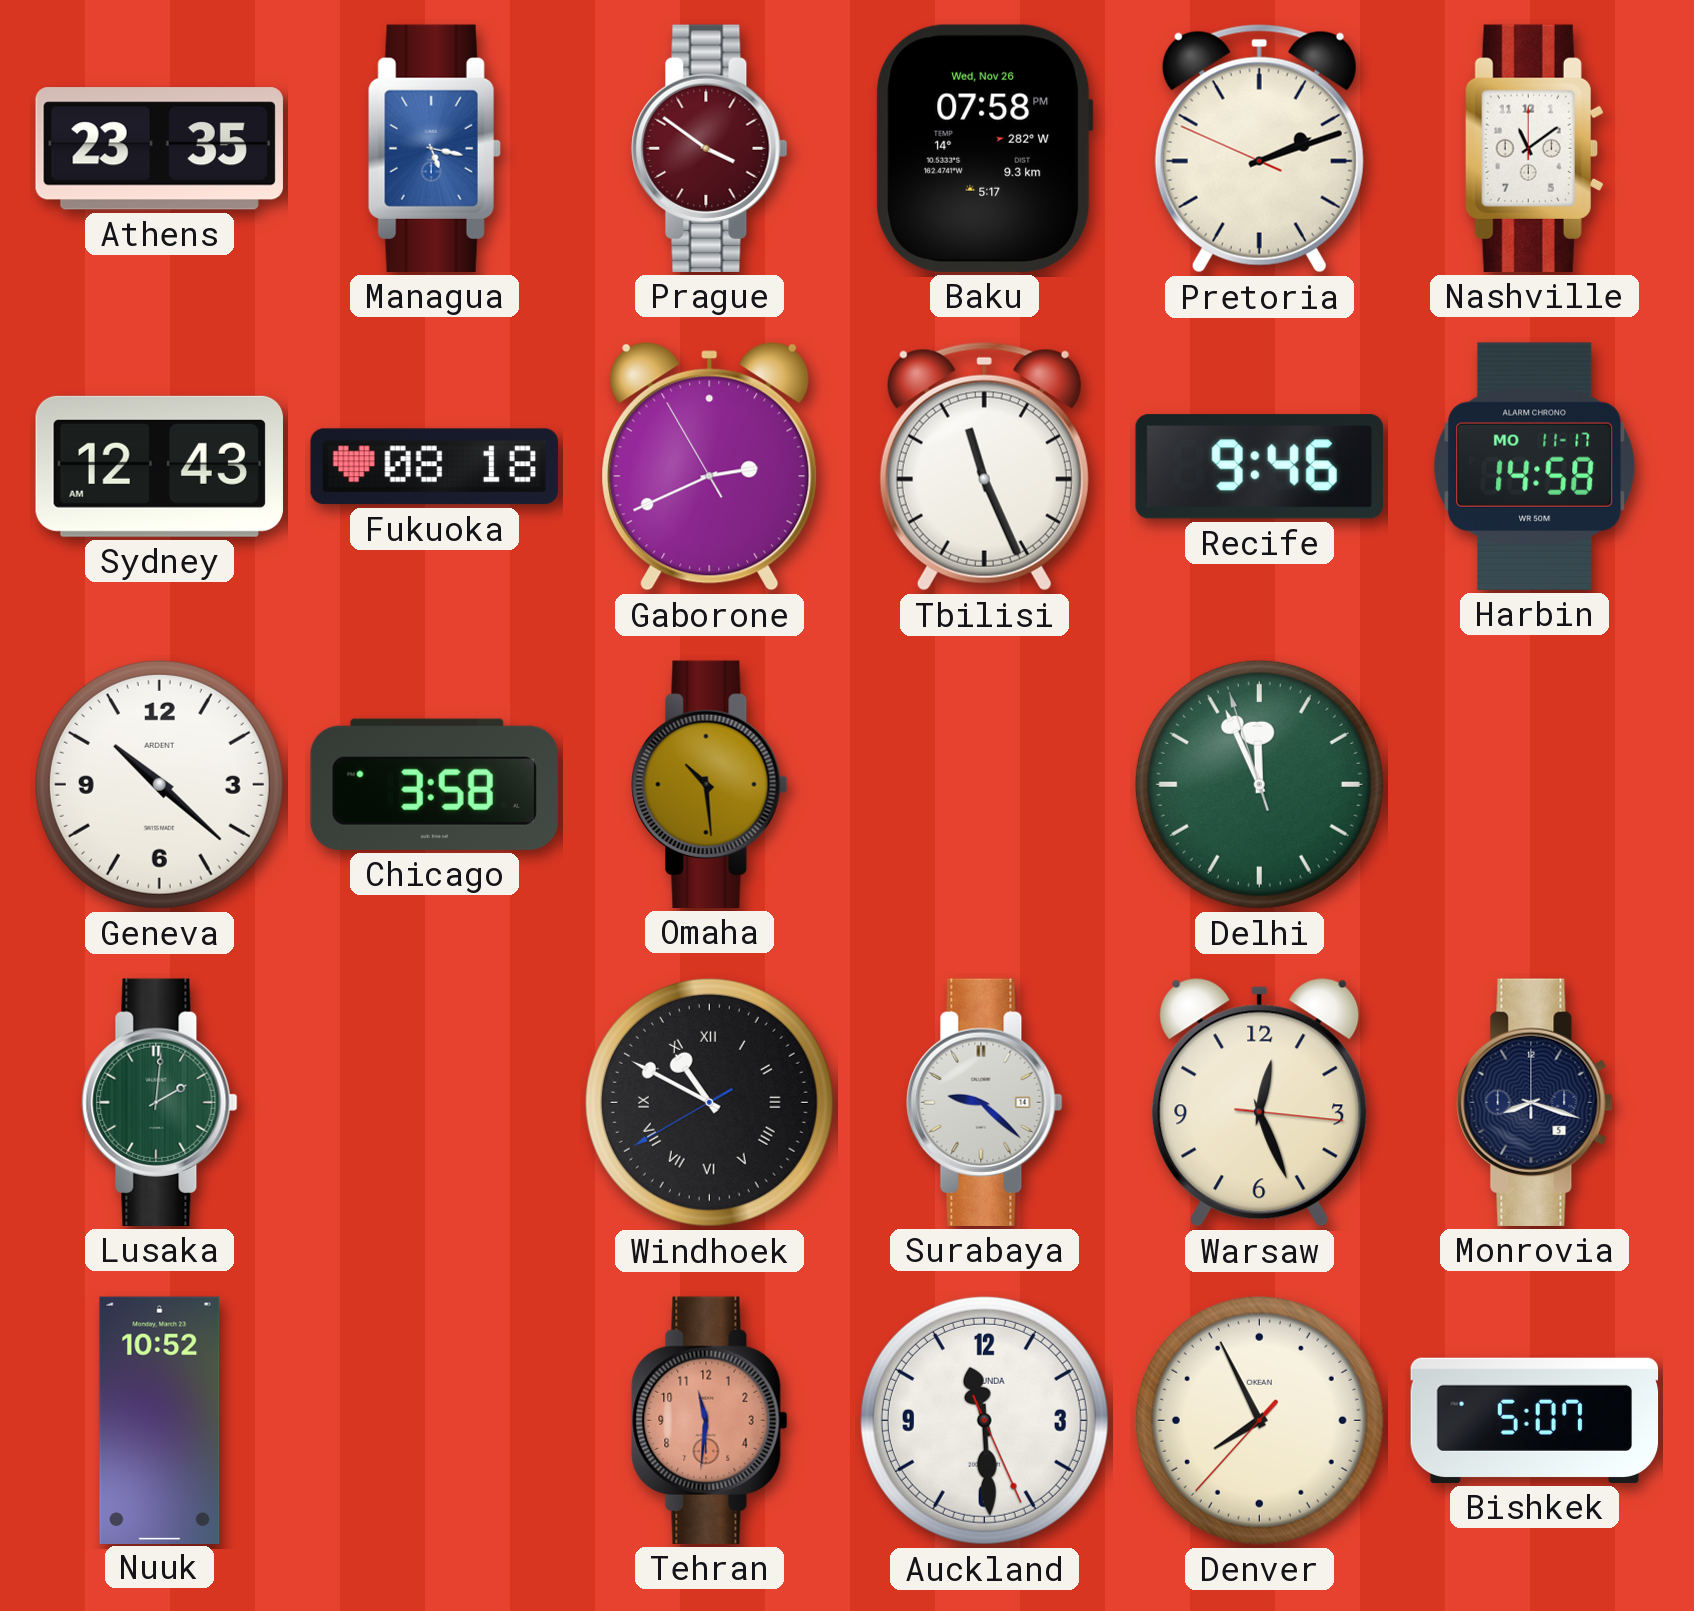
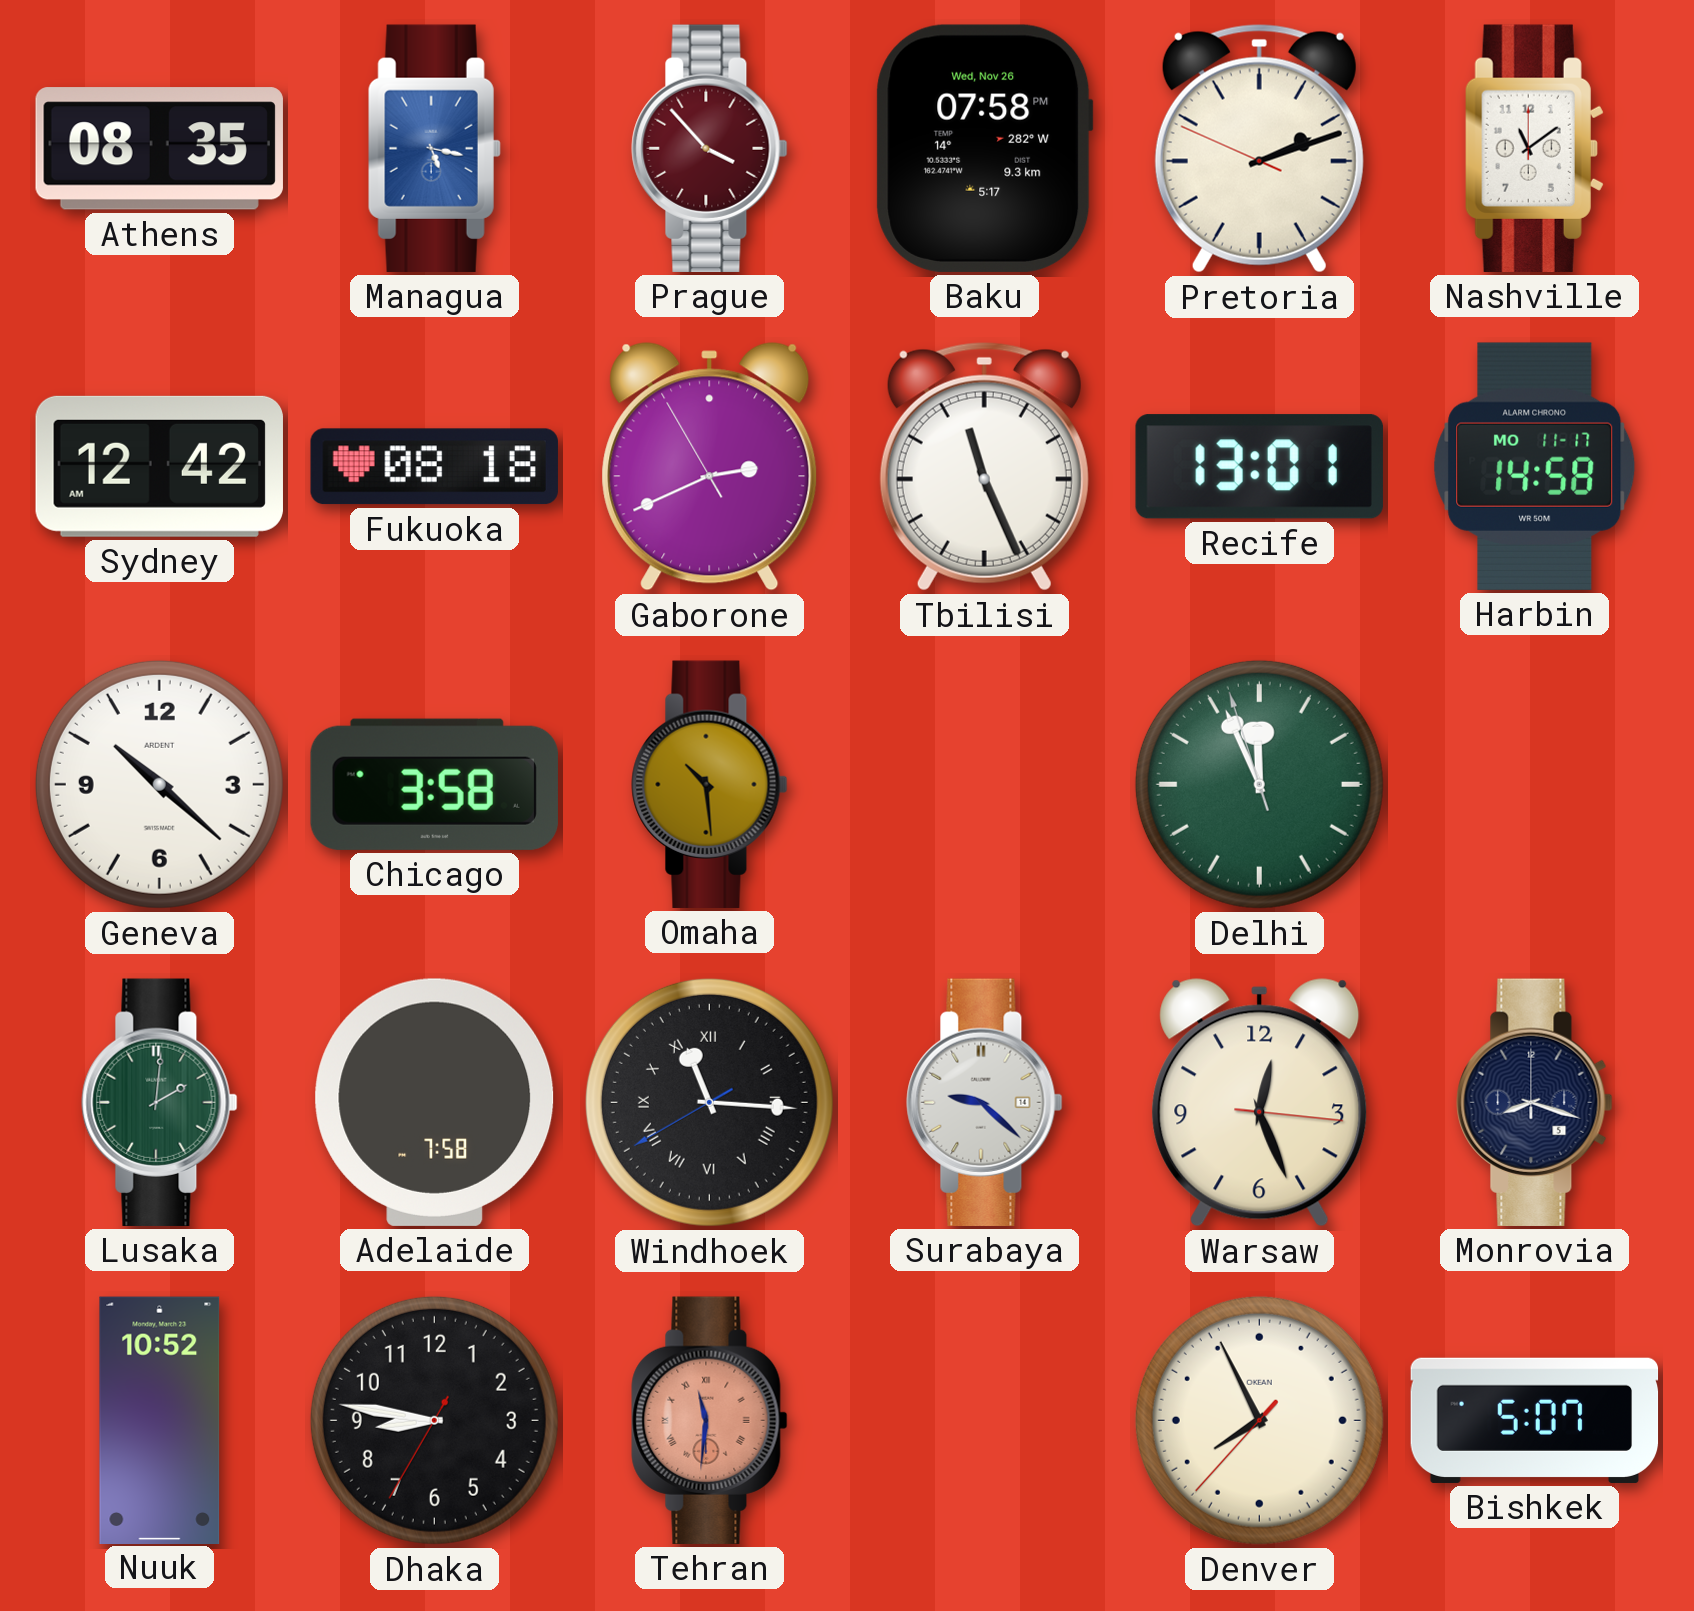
Athens: 23:35 -> 08:35
Prague: 3:51 -> 3:53
Sydney: 12:43 -> 12:42
Recife: 9:46 -> 13:01
Adelaide: none -> 7:58
Windhoek: 10:49 -> 11:15
Dhaka: none -> 8:46
Tehran numerals: Arabic -> Roman
Auckland: 11:29 -> none
